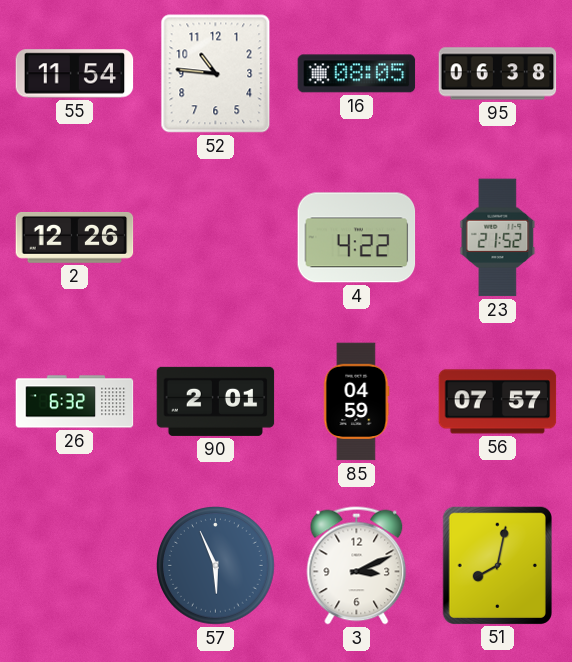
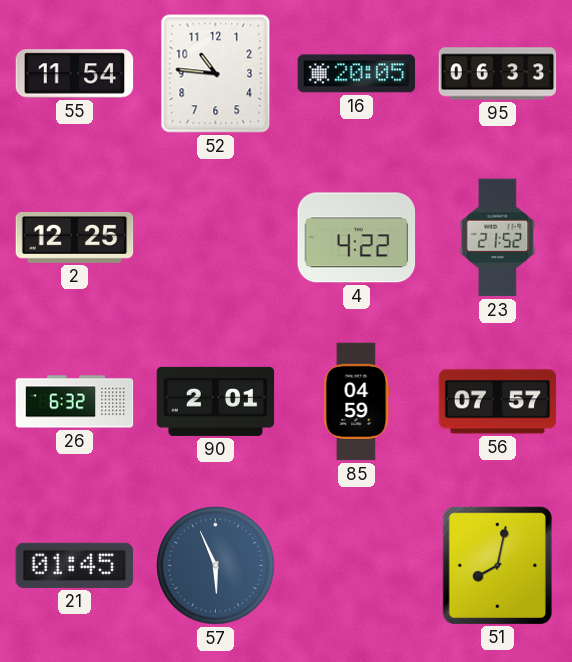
16: 08:05 -> 20:05
95: 06:38 -> 06:33
2: 12:26 -> 12:25
21: none -> 01:45
3: 3:11 -> none
